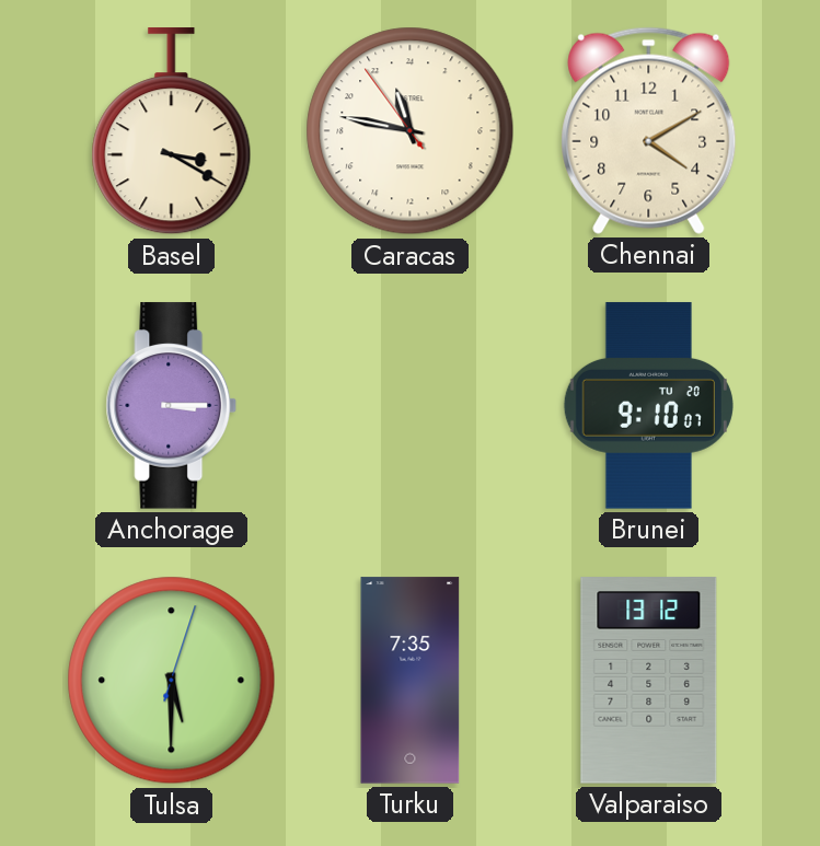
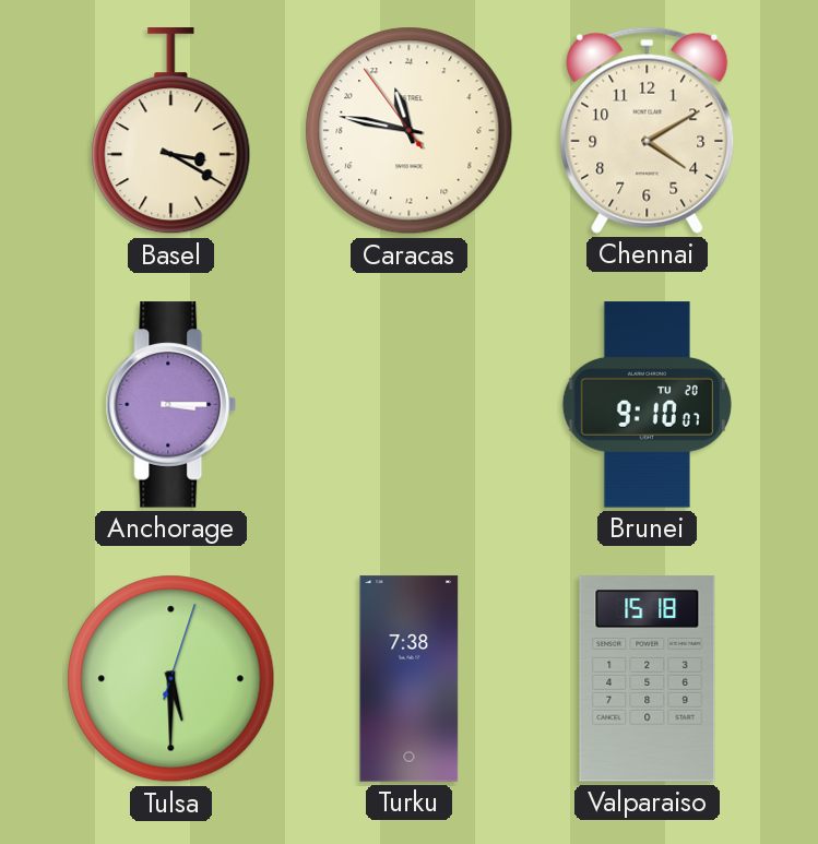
Turku: 7:35 -> 7:38
Valparaiso: 13:12 -> 15:18
